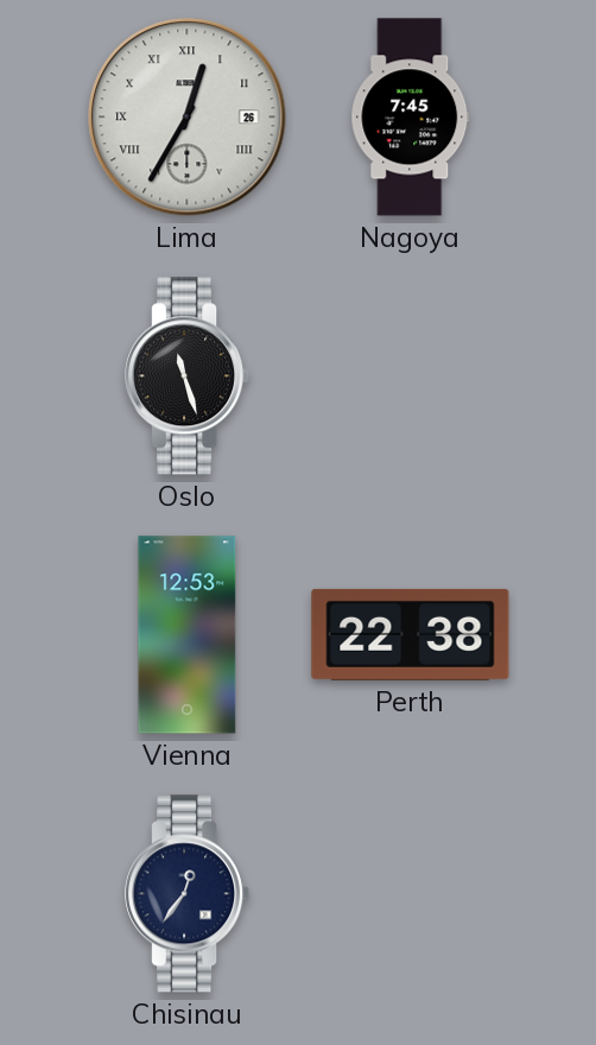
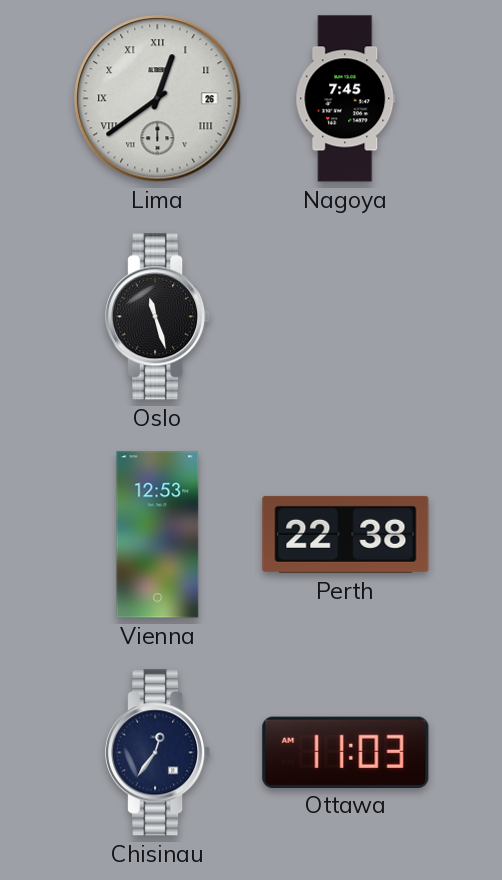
Lima: 12:35 -> 12:39
Ottawa: none -> 11:03
